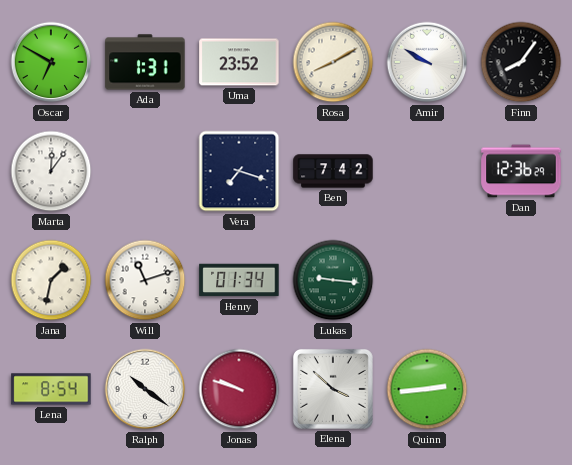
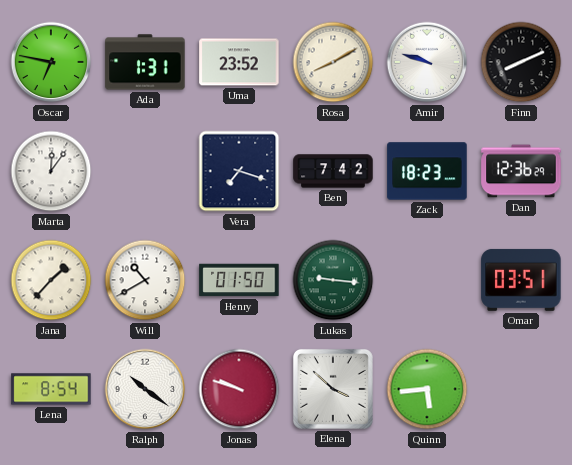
Oscar: 6:50 -> 6:47
Amir: 9:50 -> 9:48
Finn: 8:06 -> 8:11
Zack: none -> 18:23
Jana: 1:32 -> 1:37
Will: 11:12 -> 10:40
Henry: 01:34 -> 01:50
Omar: none -> 03:51
Quinn: 2:44 -> 5:44
